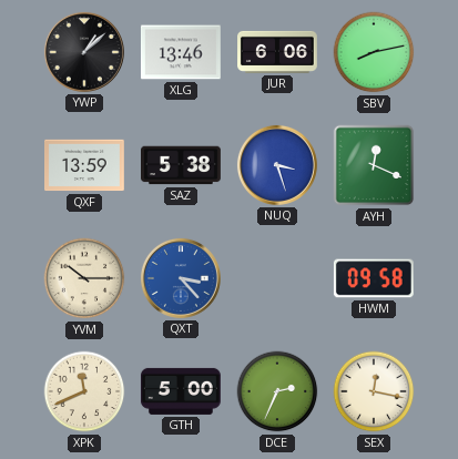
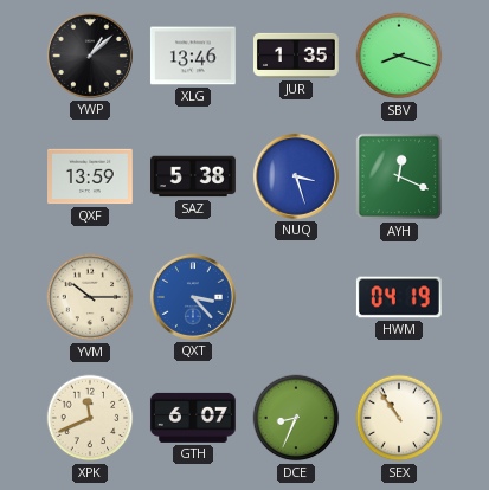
JUR: 6:06 -> 1:35
SBV: 8:13 -> 8:18
HWM: 09:58 -> 04:19
GTH: 5:00 -> 6:07
DCE: 2:34 -> 8:34
SEX: 12:17 -> 10:54
